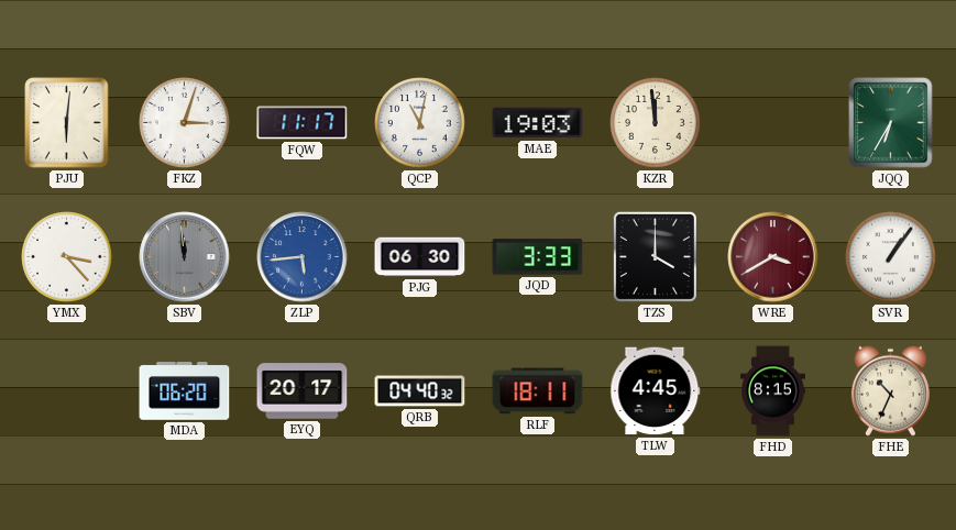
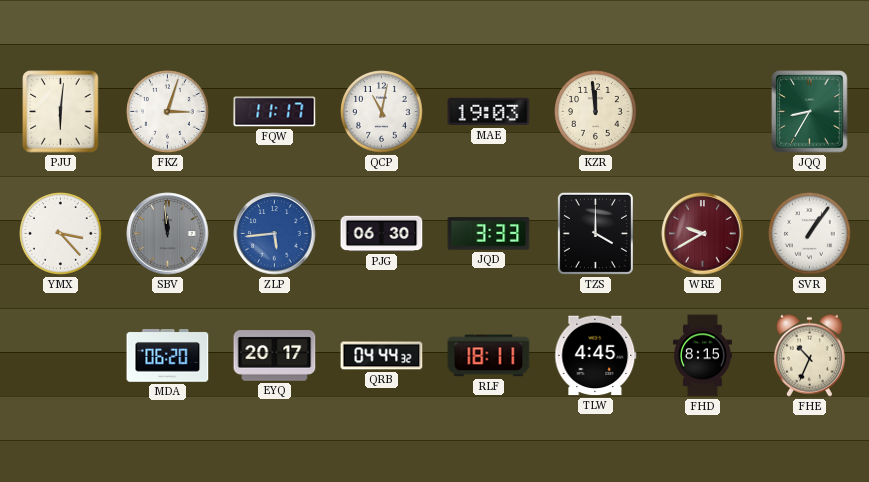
JQQ: 6:35 -> 8:35
WRE: 3:40 -> 9:40
QRB: 04:40 -> 04:44
